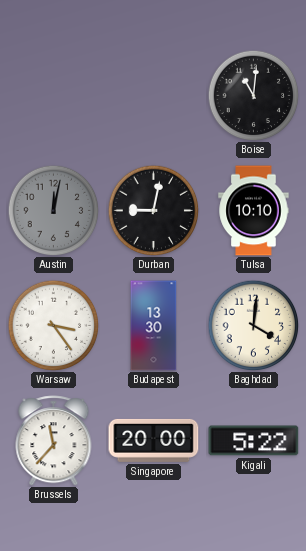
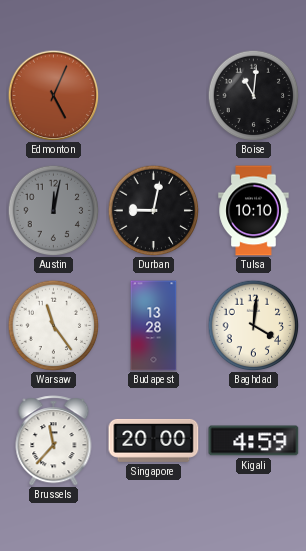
Edmonton: none -> 5:04
Warsaw: 3:24 -> 11:24
Budapest: 13:30 -> 13:28
Kigali: 5:22 -> 4:59
